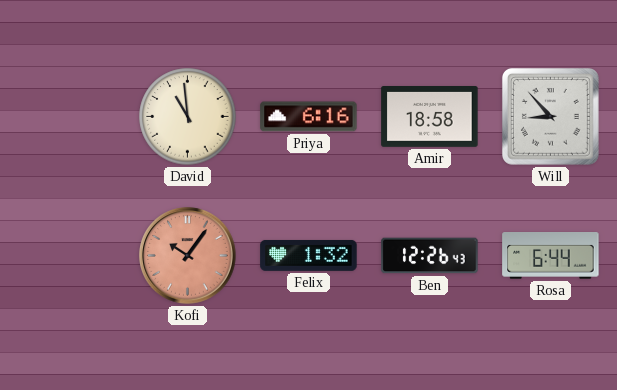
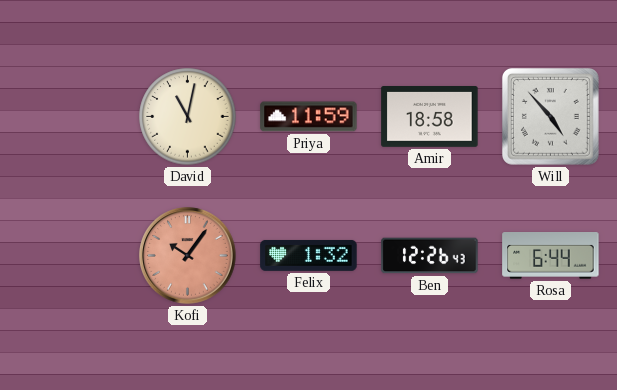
David: 10:59 -> 11:02
Priya: 6:16 -> 11:59
Will: 8:53 -> 4:53
